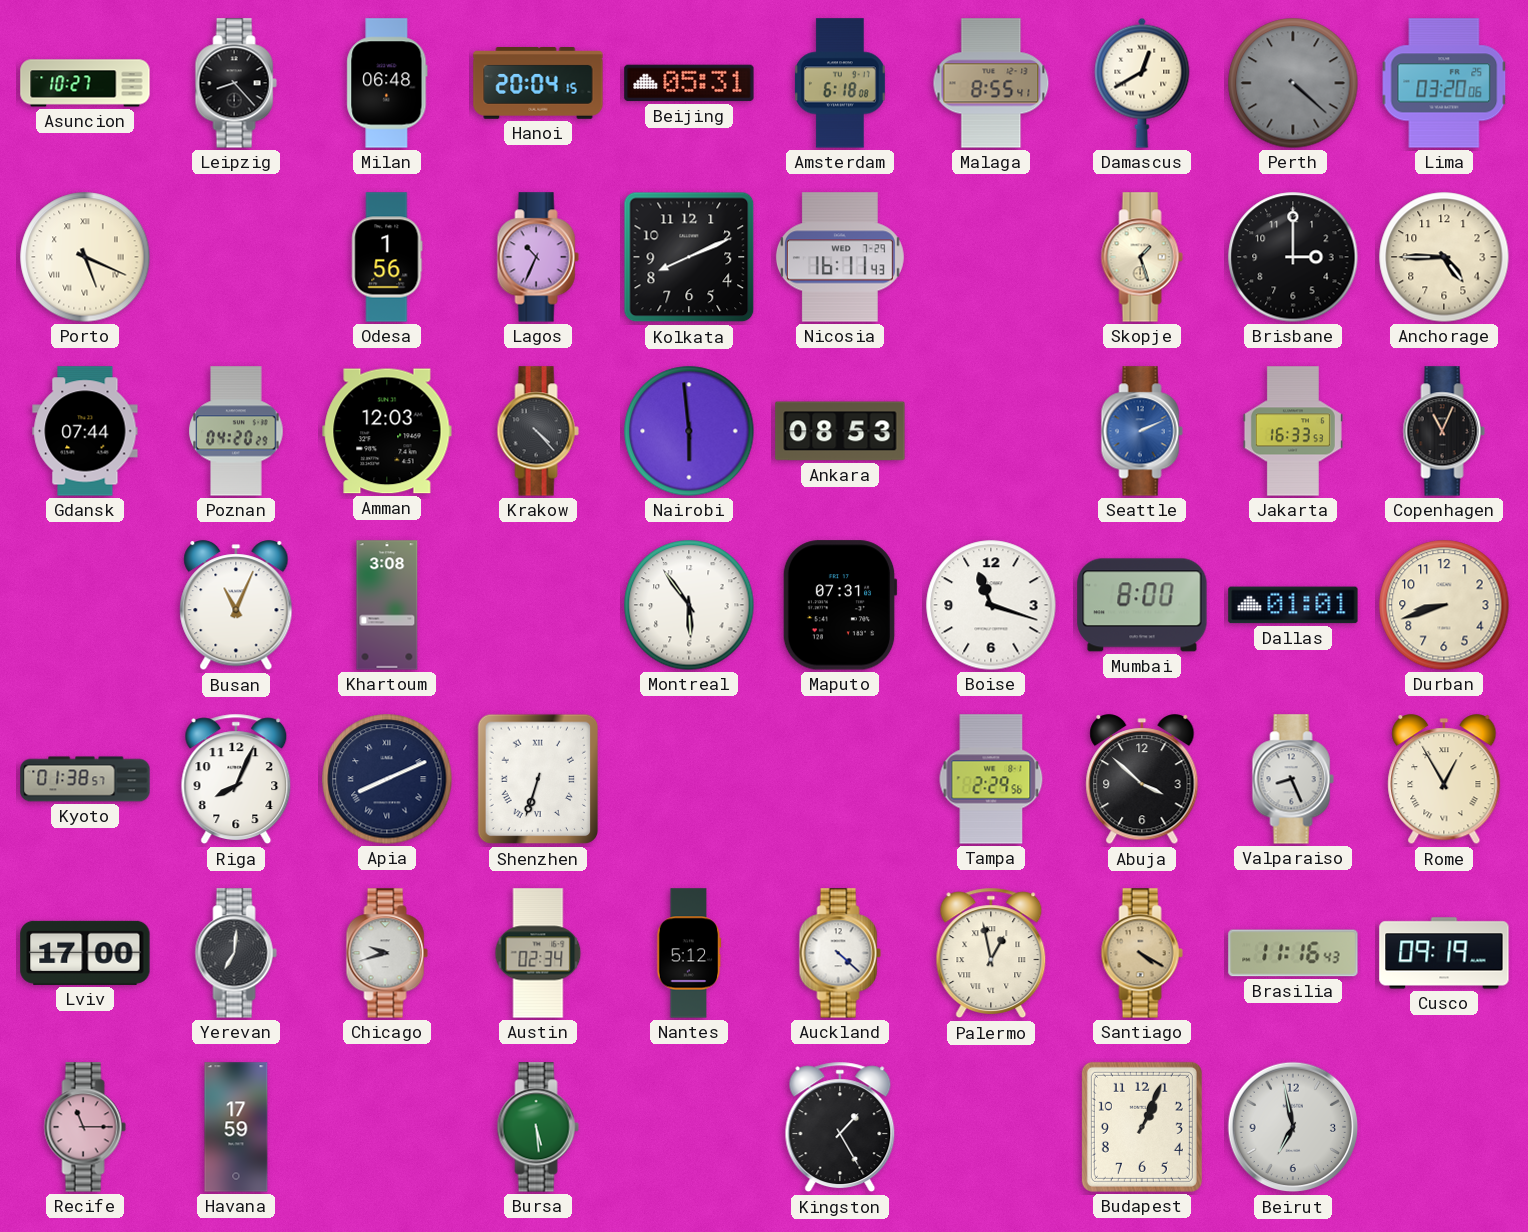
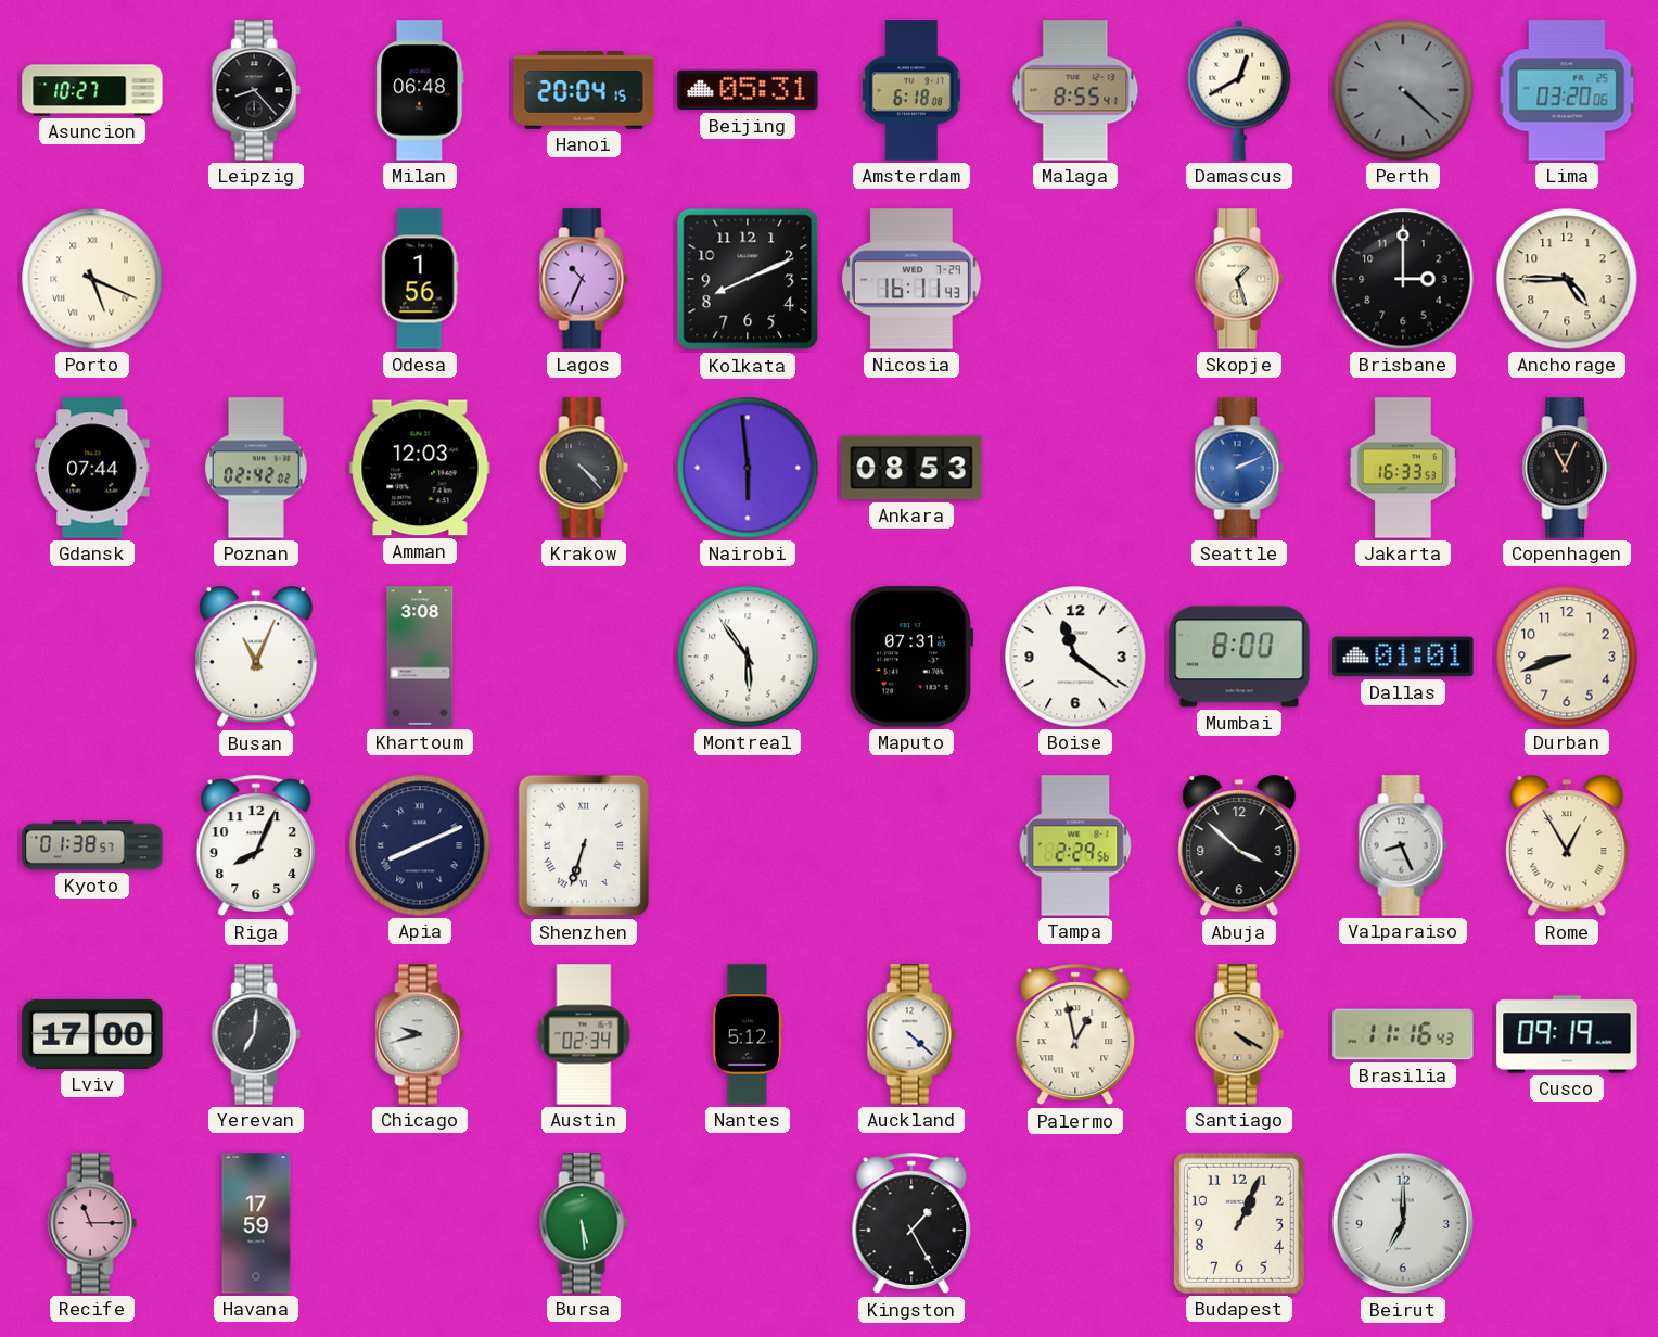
Poznan: 04:20 -> 02:42
Boise: 11:18 -> 11:21
Beirut: 6:58 -> 7:00
